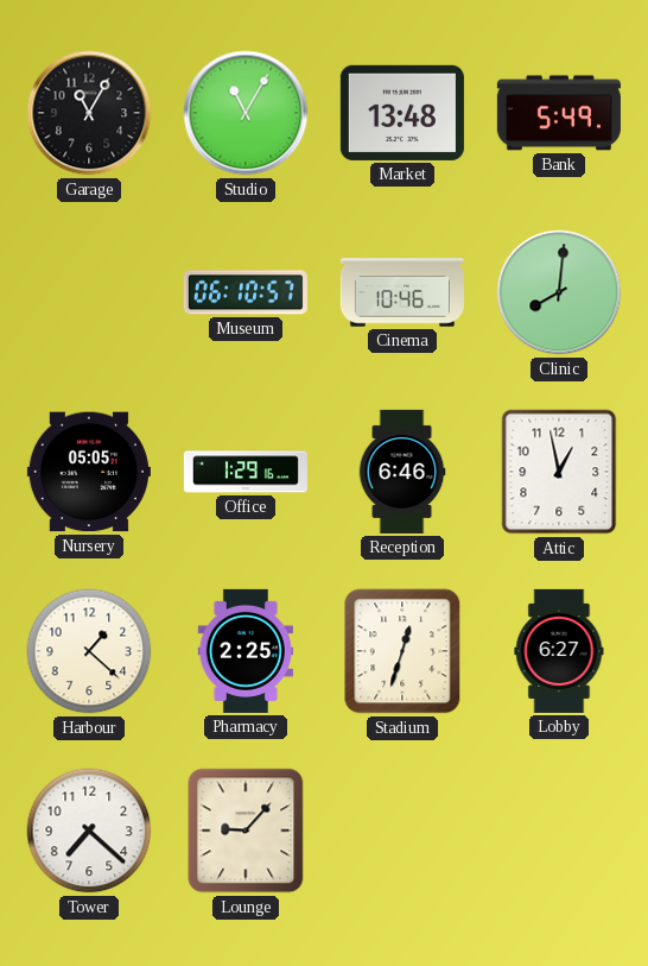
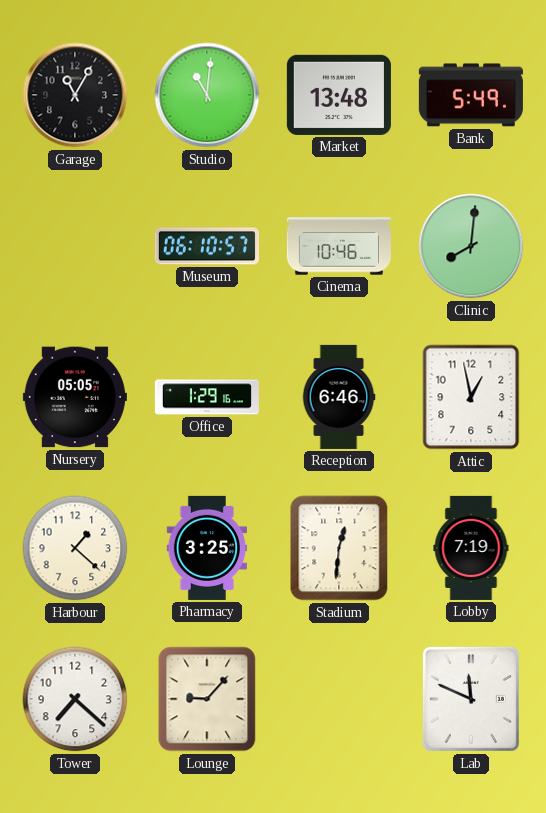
Studio: 11:05 -> 11:01
Pharmacy: 2:25 -> 3:25
Stadium: 12:33 -> 12:31
Lobby: 6:27 -> 7:19
Lab: none -> 11:49
